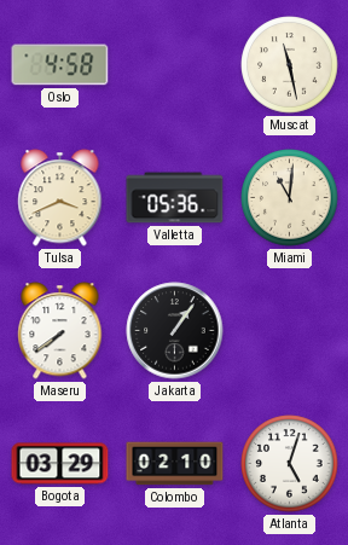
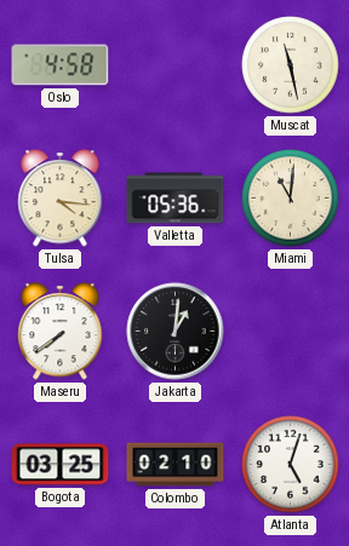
Tulsa: 3:41 -> 4:16
Jakarta: 1:06 -> 1:01
Bogota: 03:29 -> 03:25
